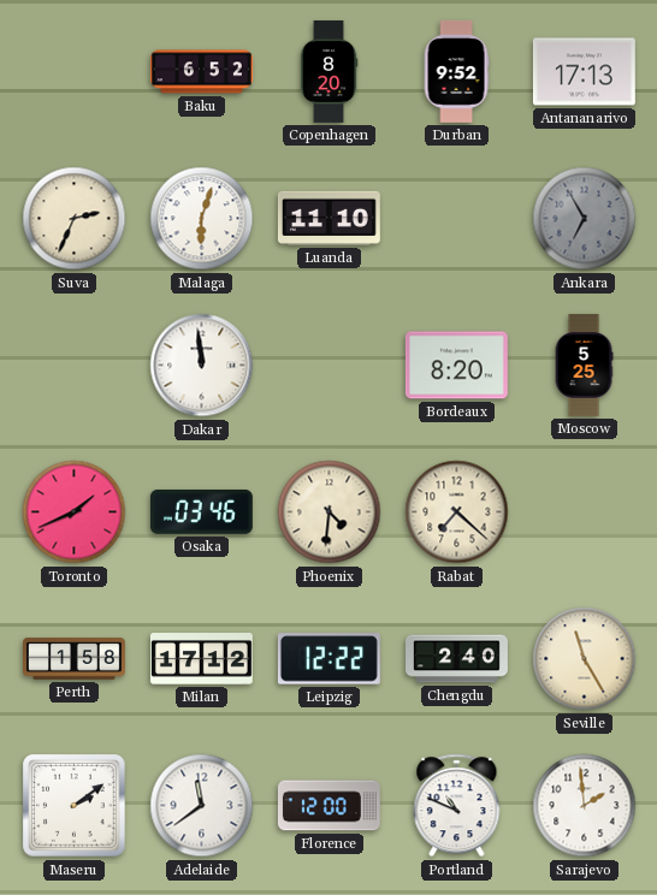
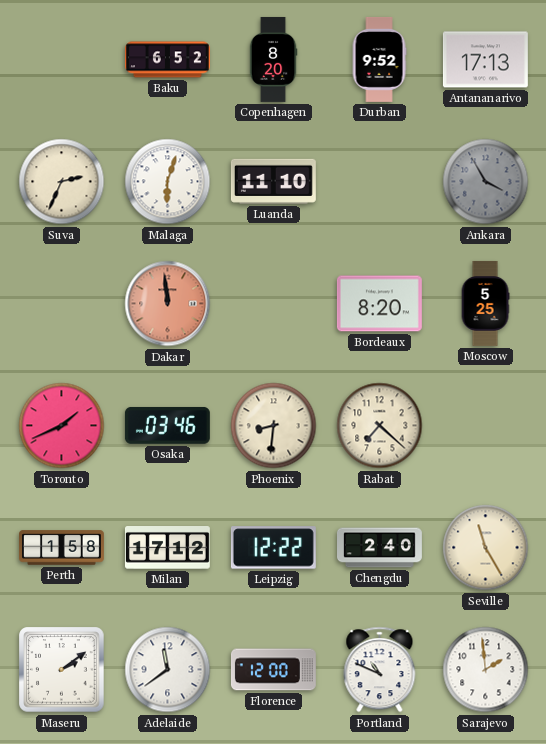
Ankara: 6:55 -> 3:55
Dakar dial: white -> salmon
Phoenix: 4:31 -> 8:31
